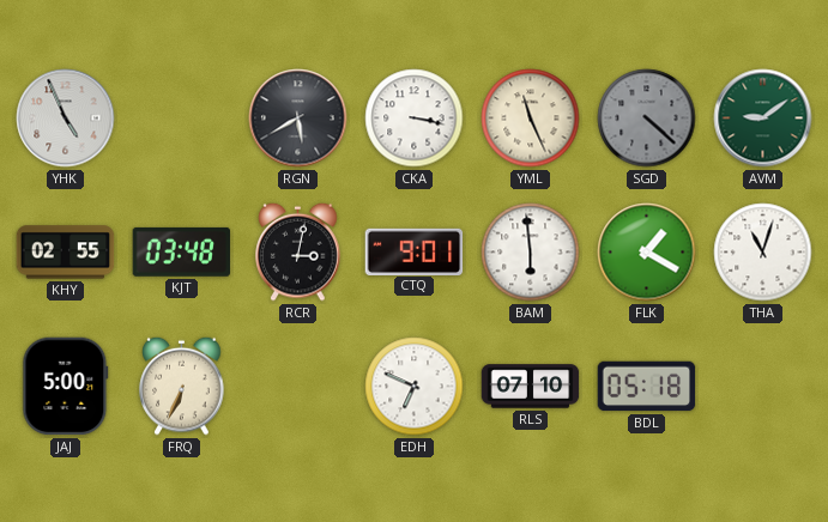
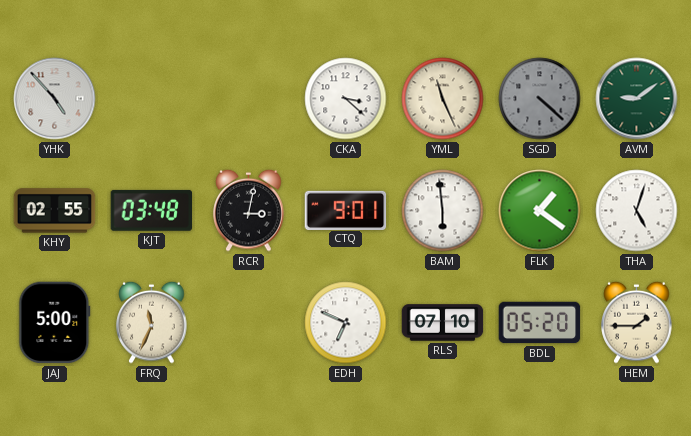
YHK: 4:56 -> 4:53
RGN: 5:40 -> none
CKA: 3:17 -> 3:22
FLK: 1:20 -> 1:21
THA: 11:03 -> 5:03
FRQ: 6:34 -> 11:34
BDL: 05:18 -> 05:20
HEM: none -> 1:45
